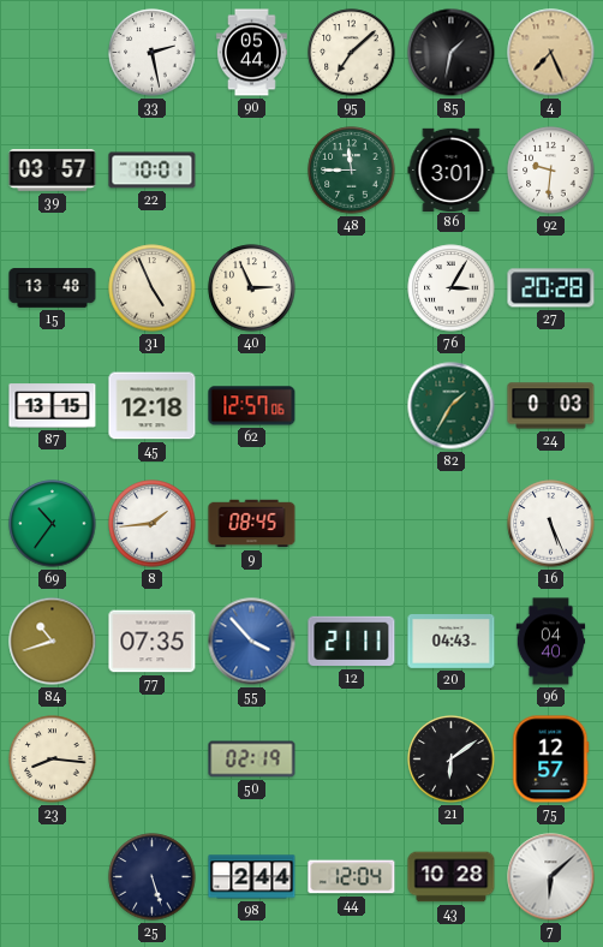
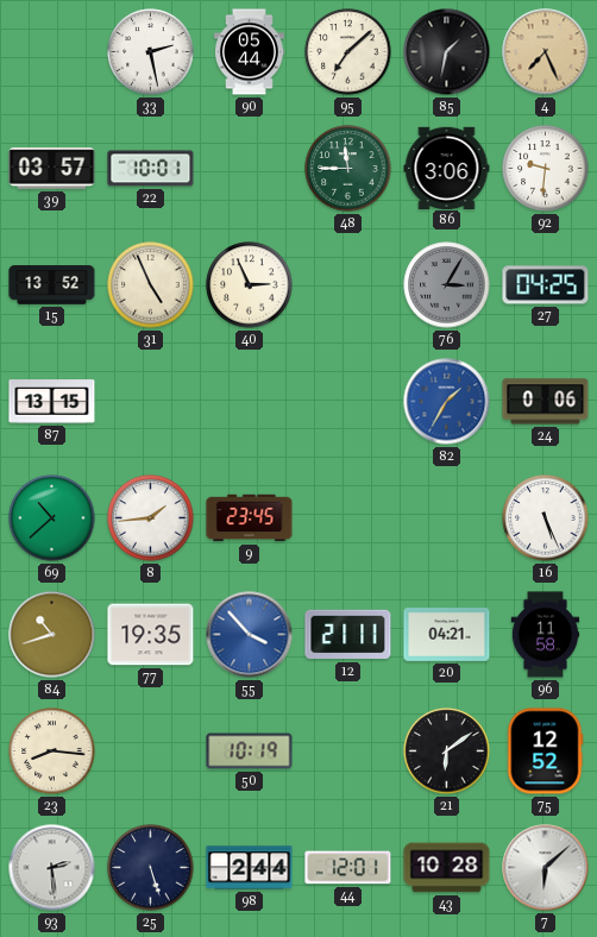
86: 3:01 -> 3:06
15: 13:48 -> 13:52
76 dial: white -> grey
27: 20:28 -> 04:25
45: 12:18 -> none
62: 12:57 -> none
82 dial: green -> blue
24: 0:03 -> 0:06
69: 10:36 -> 10:38
9: 08:45 -> 23:45
77: 07:35 -> 19:35
20: 04:43 -> 04:21
96: 04:40 -> 11:58
50: 02:19 -> 10:19
75: 12:57 -> 12:52
93: none -> 2:29
44: 12:04 -> 12:01
